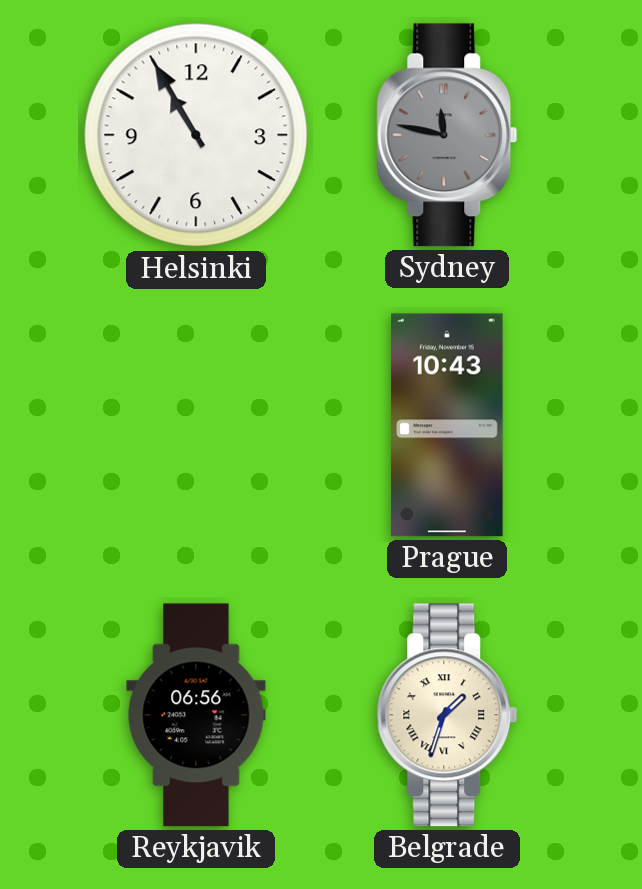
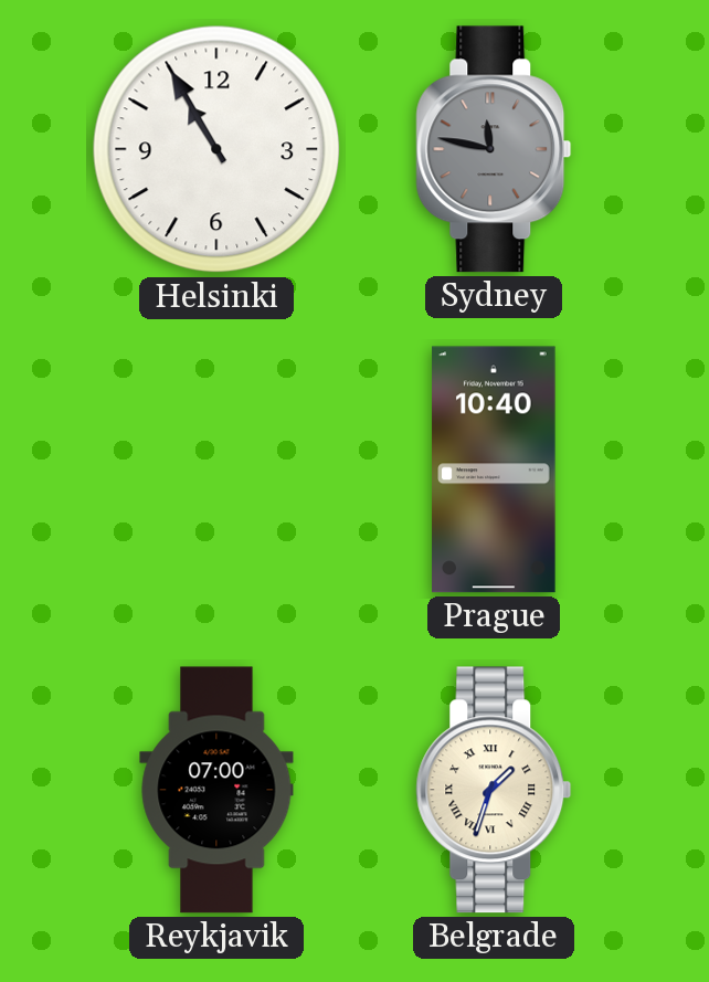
Prague: 10:43 -> 10:40
Reykjavik: 06:56 -> 07:00
